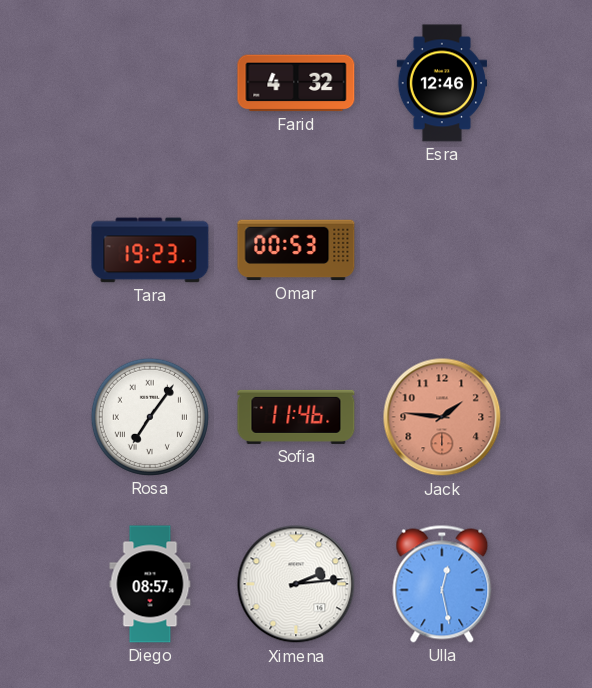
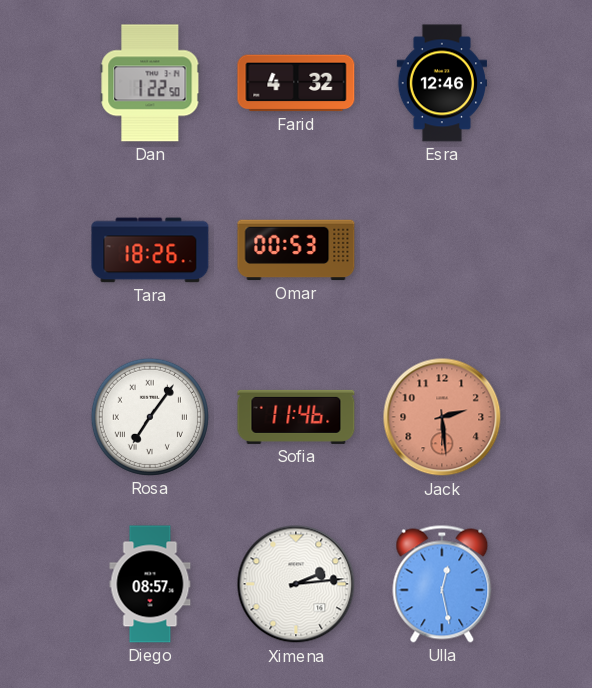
Dan: none -> 1:22
Tara: 19:23 -> 18:26
Jack: 1:46 -> 2:29
